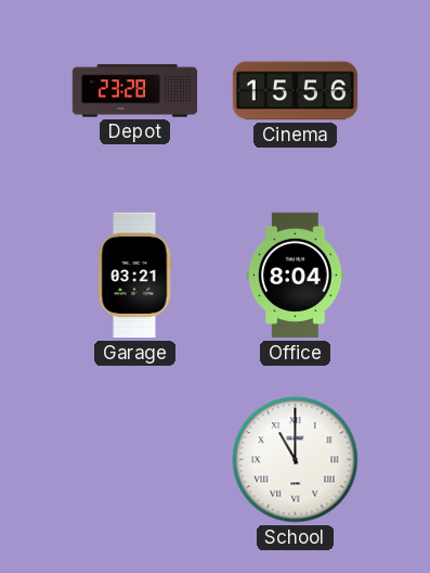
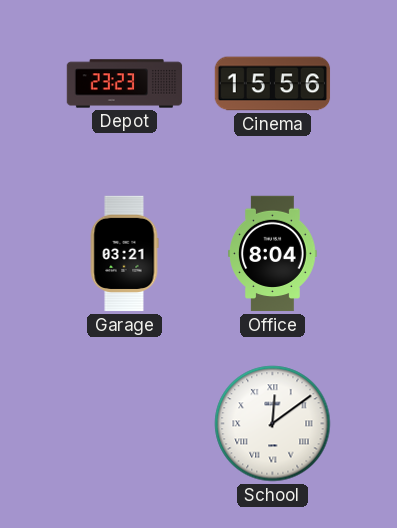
Depot: 23:28 -> 23:23
School: 11:00 -> 12:09
